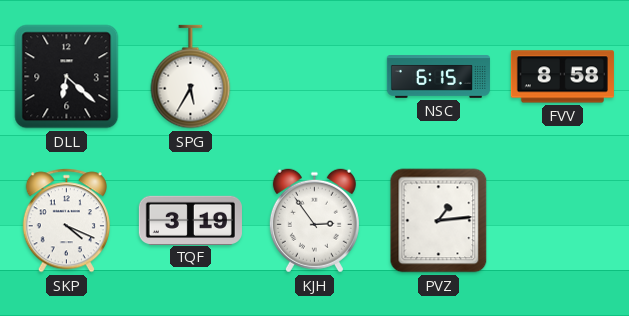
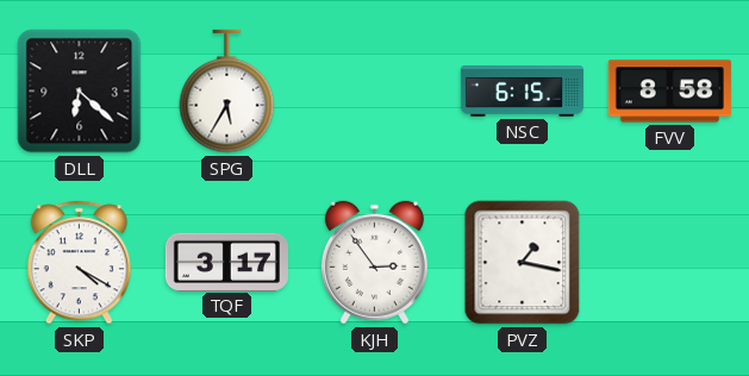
SKP: 4:19 -> 4:20
TQF: 3:19 -> 3:17
PVZ: 1:14 -> 1:17
